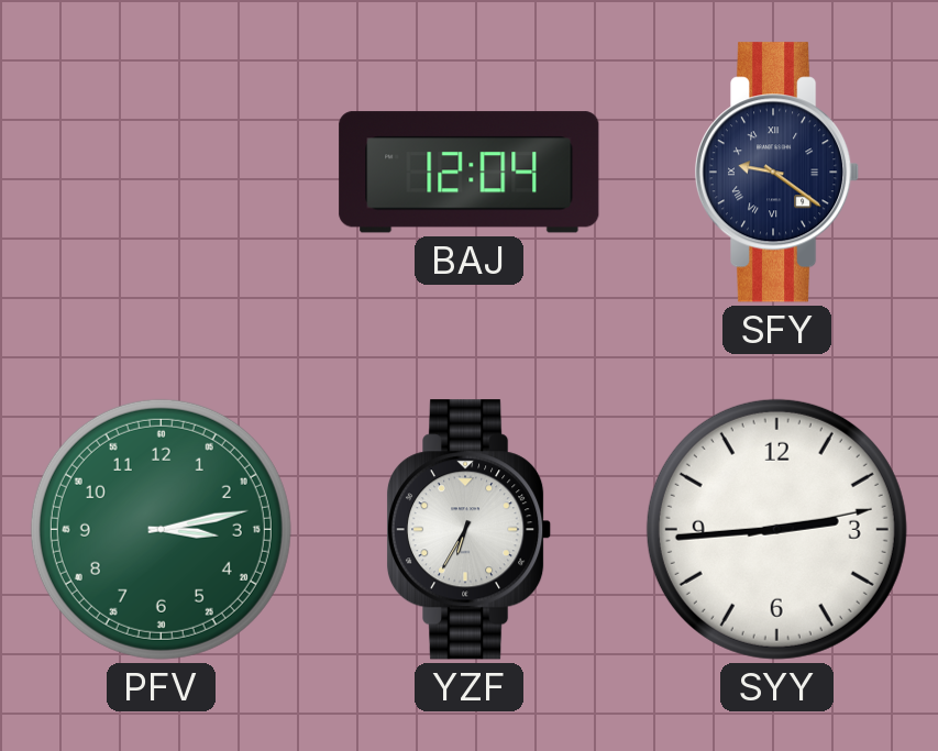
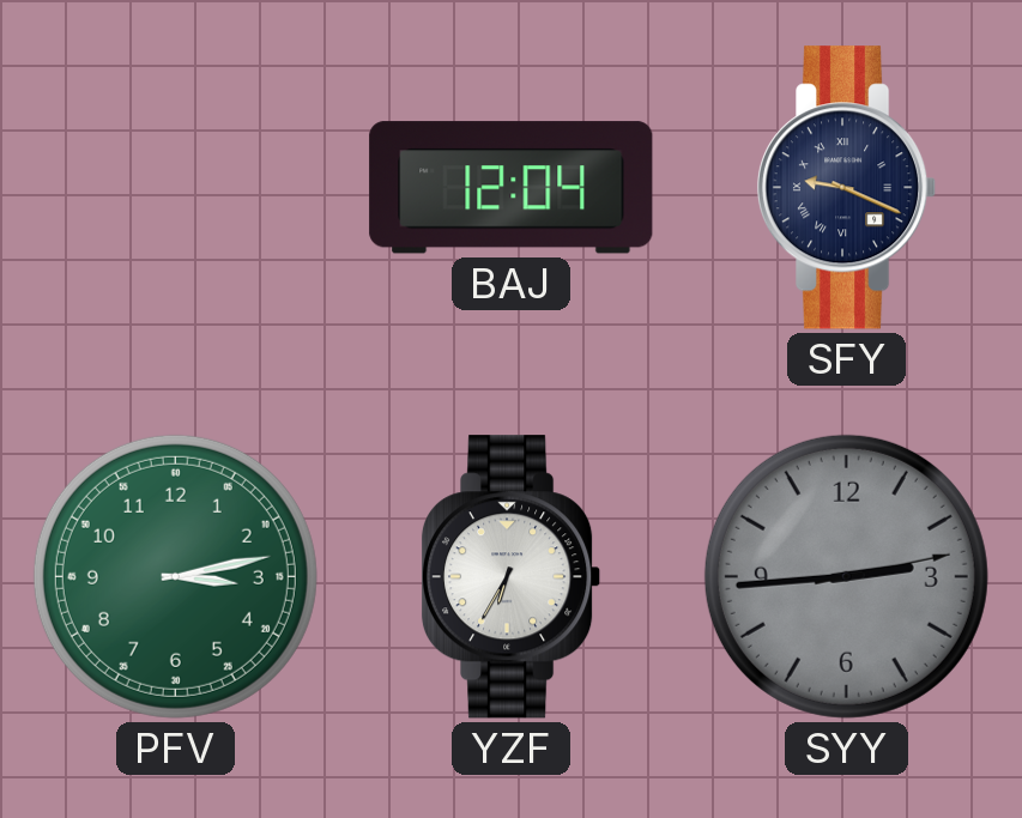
SFY: 9:21 -> 9:19
SYY dial: white -> grey
